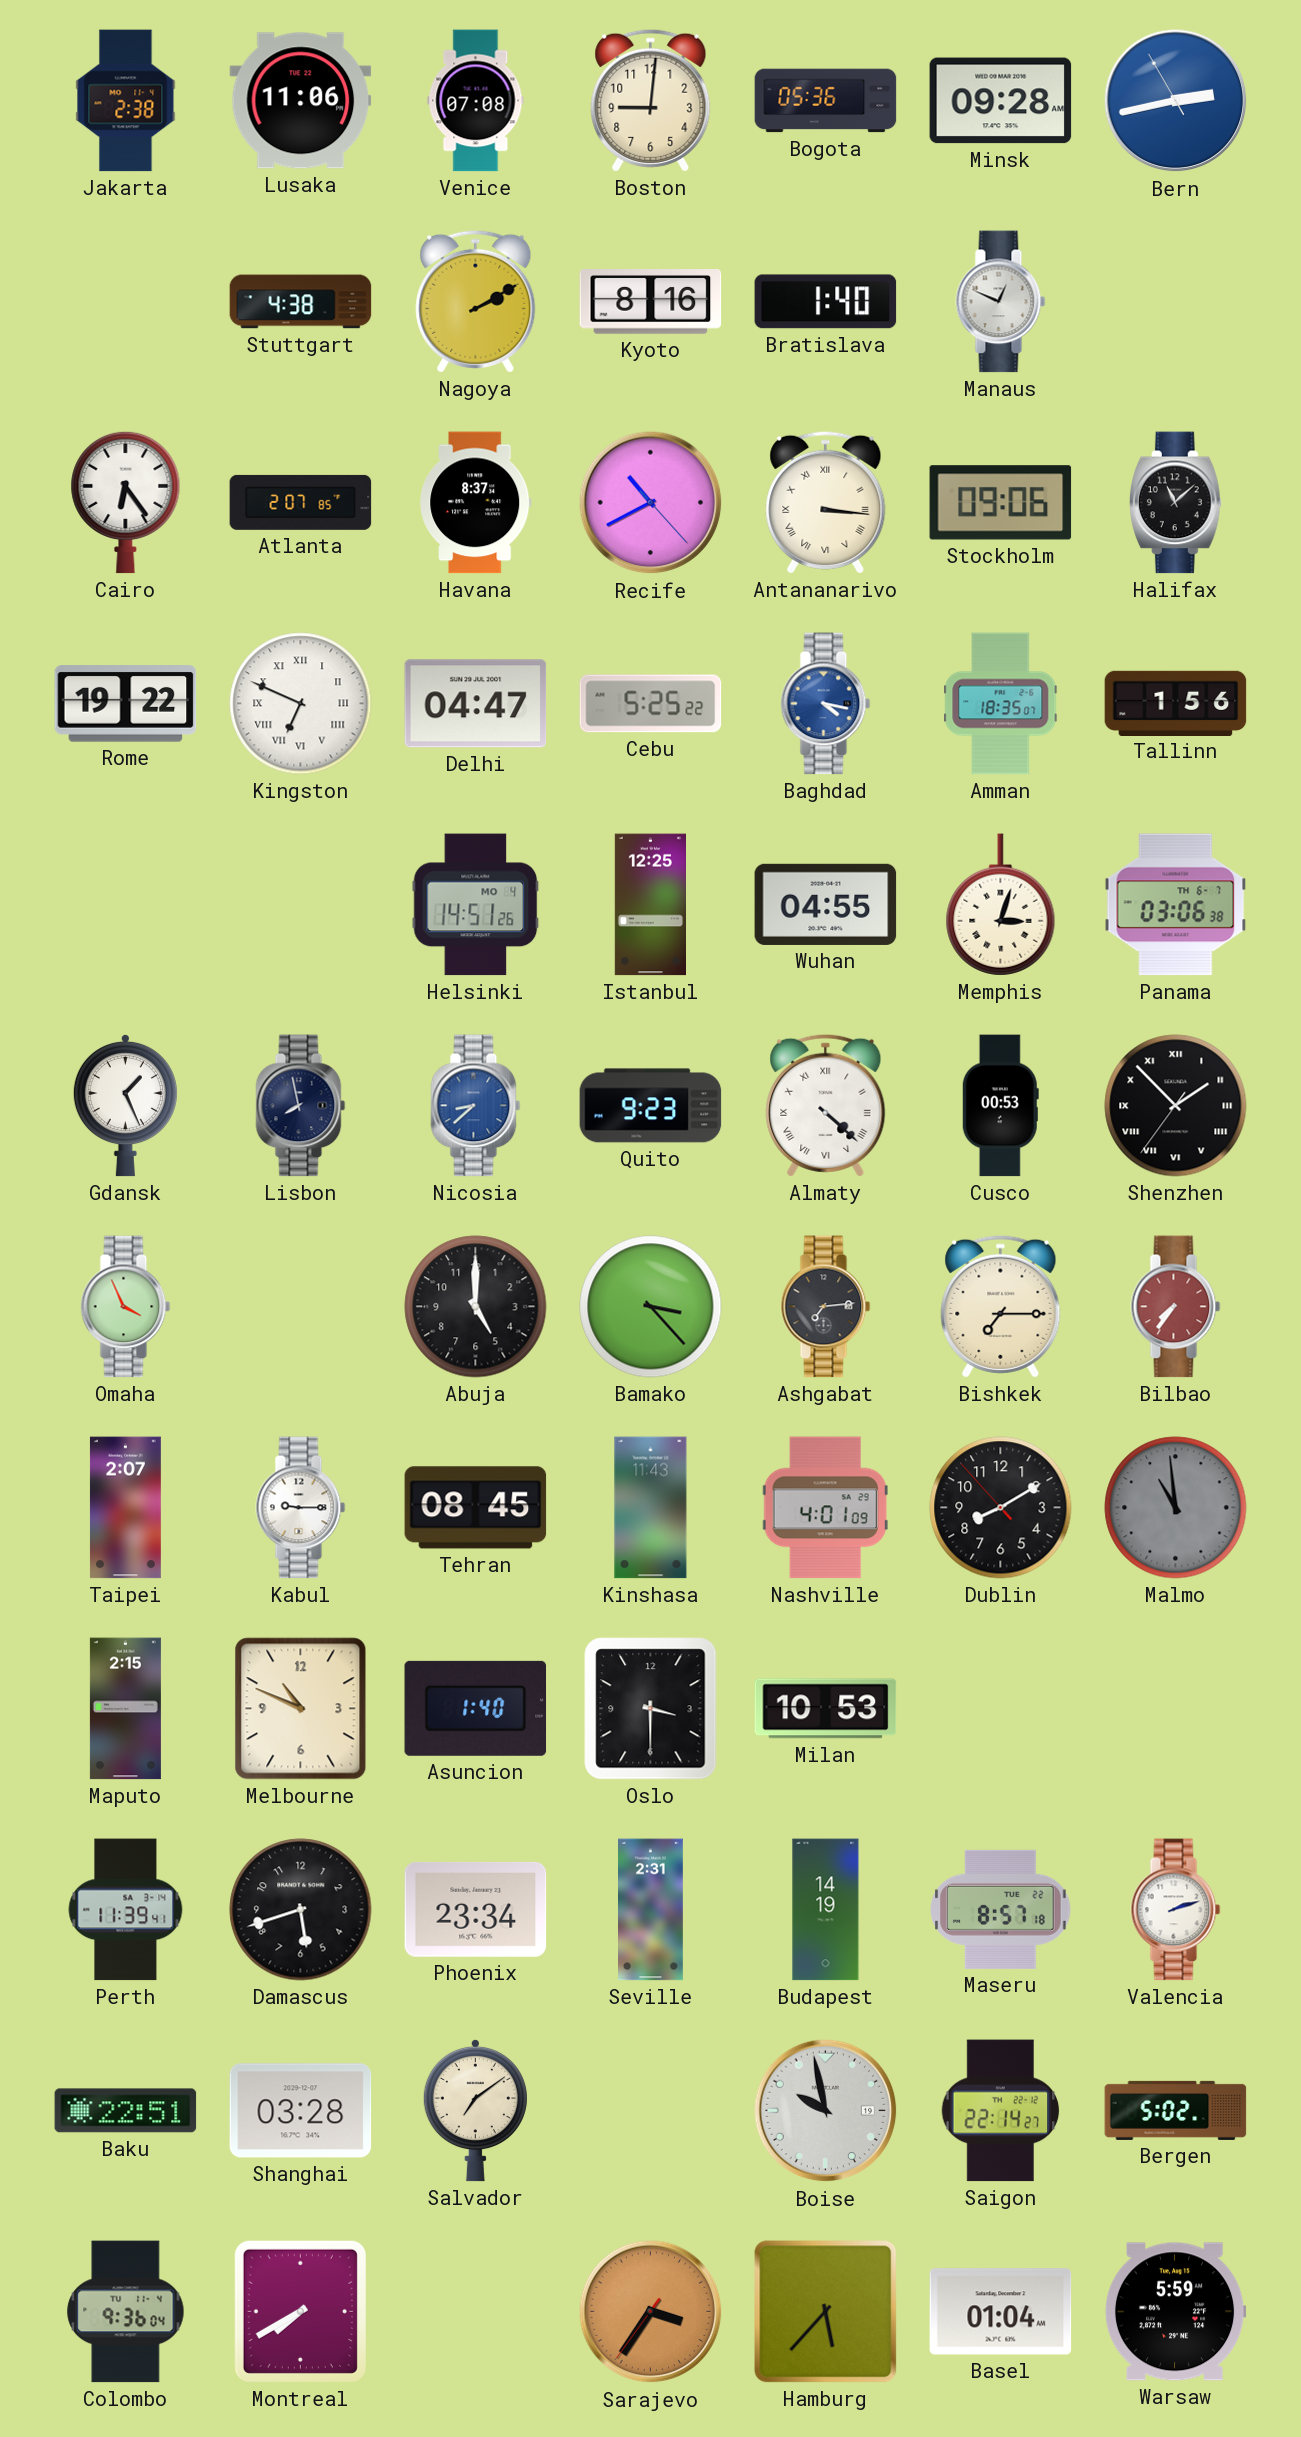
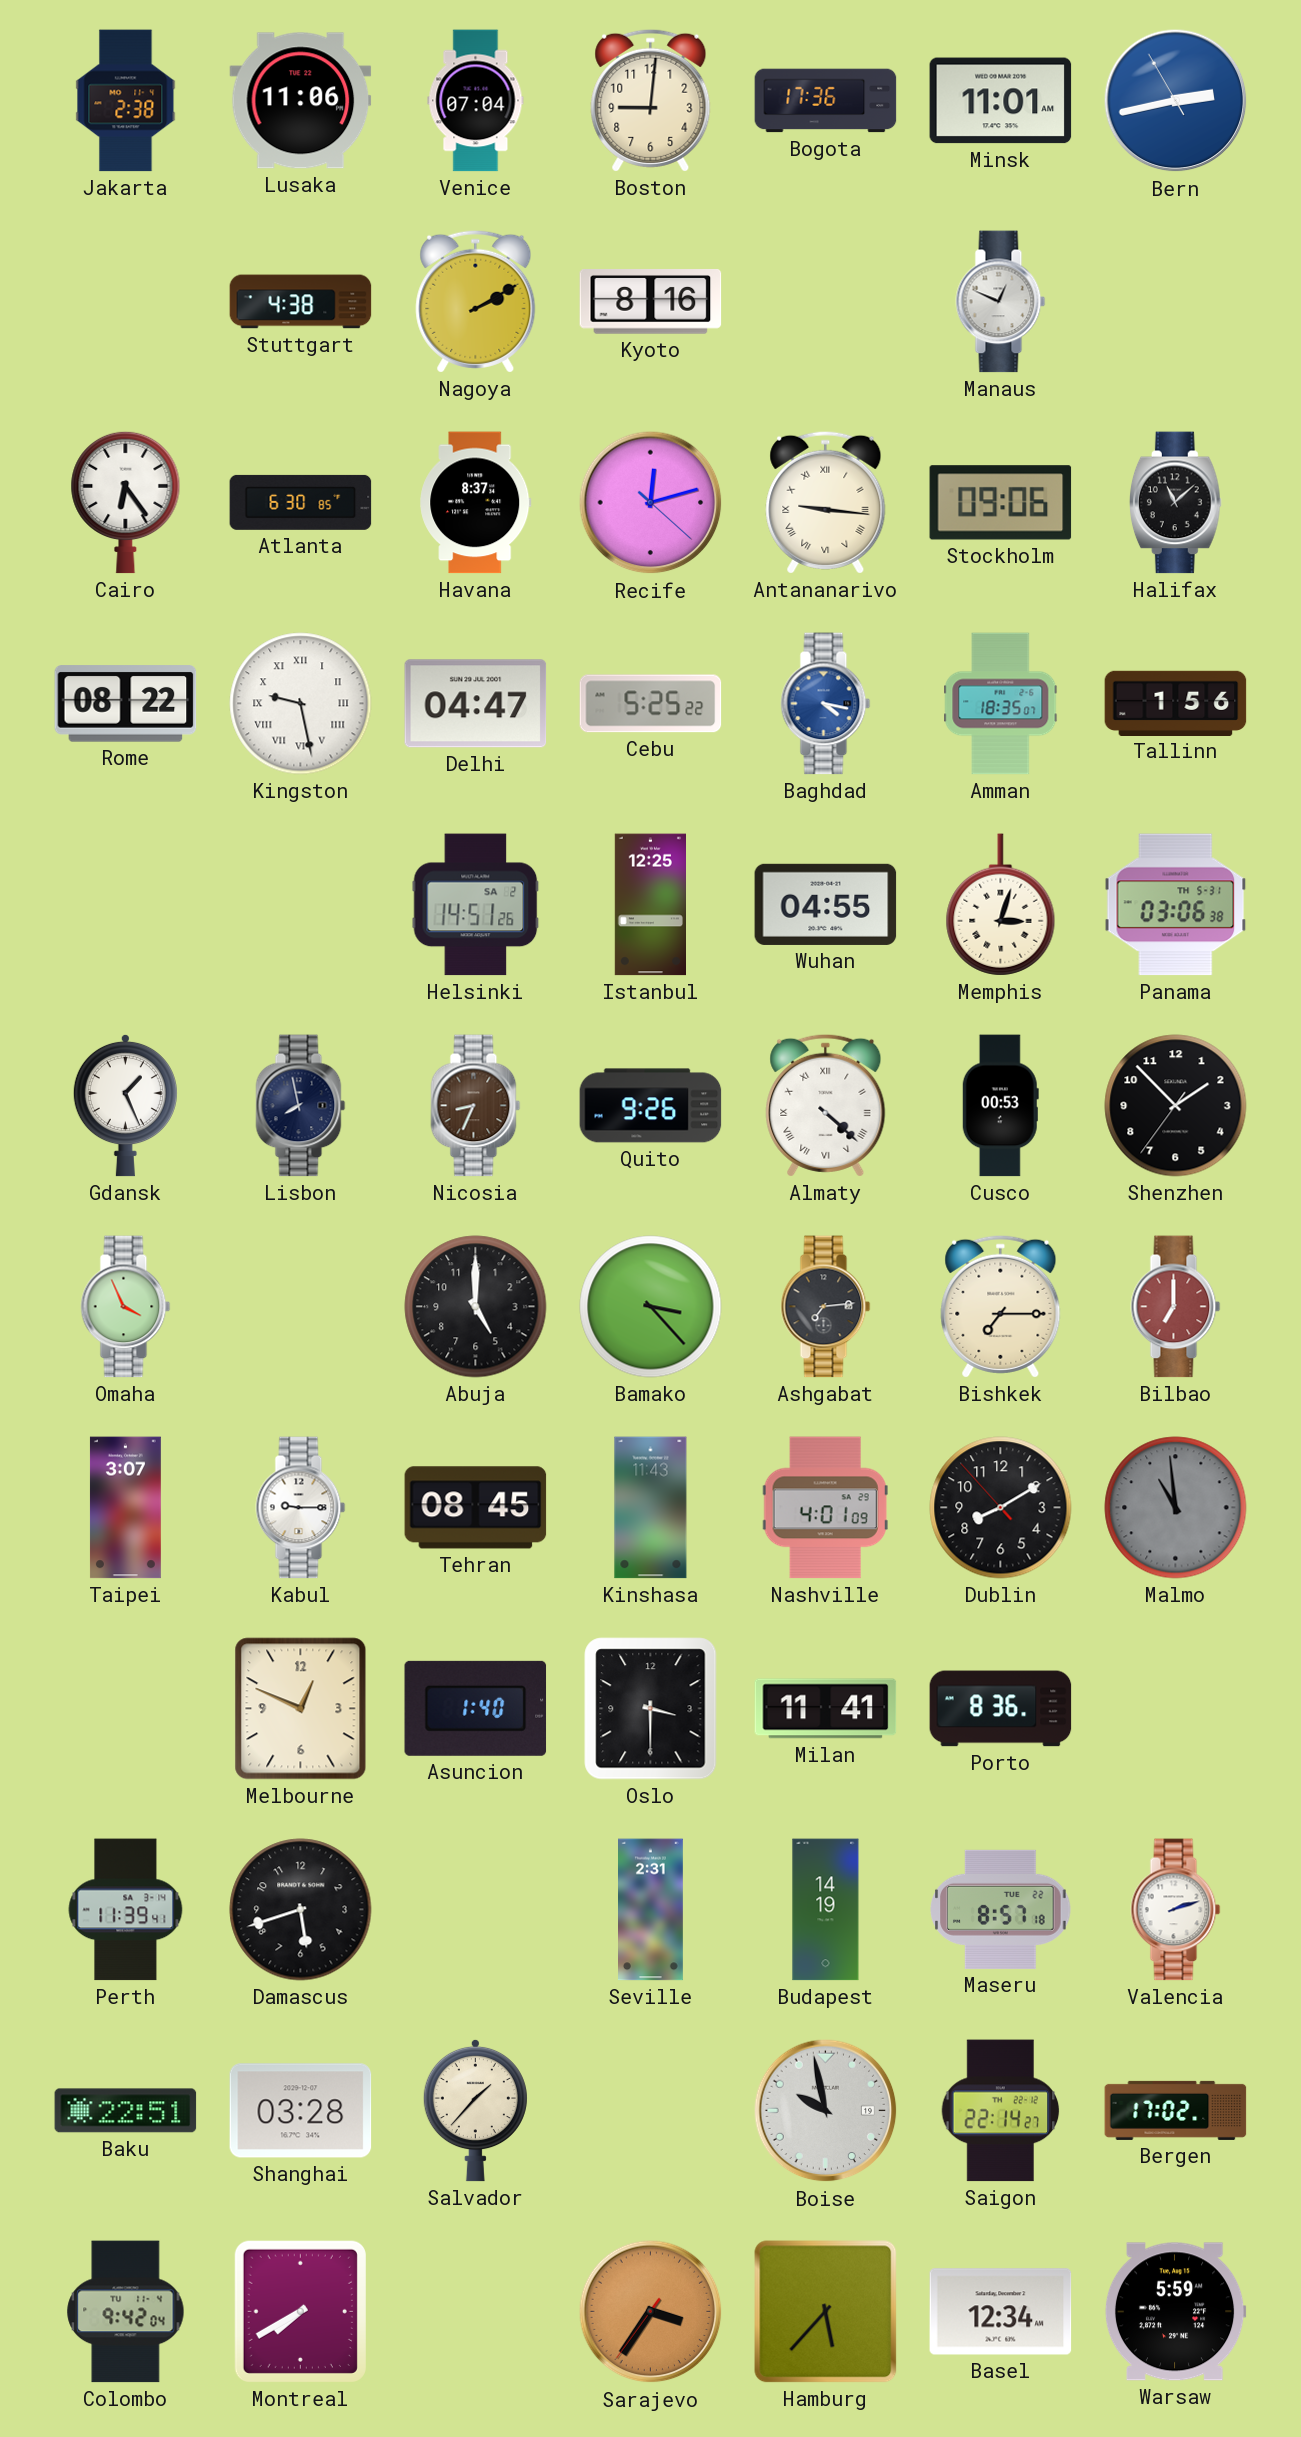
Venice: 07:08 -> 07:04
Bogota: 05:36 -> 17:36
Minsk: 09:28 -> 11:01
Bratislava: 1:40 -> none
Atlanta: 2:07 -> 6:30
Recife: 10:40 -> 12:12
Antananarivo: 3:16 -> 9:16
Rome: 19:22 -> 08:22
Kingston: 6:49 -> 9:28
Helsinki date: MO 4 -> SA 2
Panama date: TH 6-7 -> TH 5-31
Nicosia: 8:38 -> 8:34
Nicosia dial: blue -> brown
Quito: 9:23 -> 9:26
Shenzhen numerals: Roman -> Arabic
Bilbao: 7:36 -> 7:00
Taipei: 2:07 -> 3:07
Maputo: 2:15 -> none
Melbourne: 10:49 -> 12:49
Milan: 10:53 -> 11:41
Porto: none -> 8:36
Phoenix: 23:34 -> none
Salvador: 7:09 -> 1:37
Bergen: 5:02 -> 17:02
Colombo: 9:36 -> 9:42
Basel: 01:04 -> 12:34
